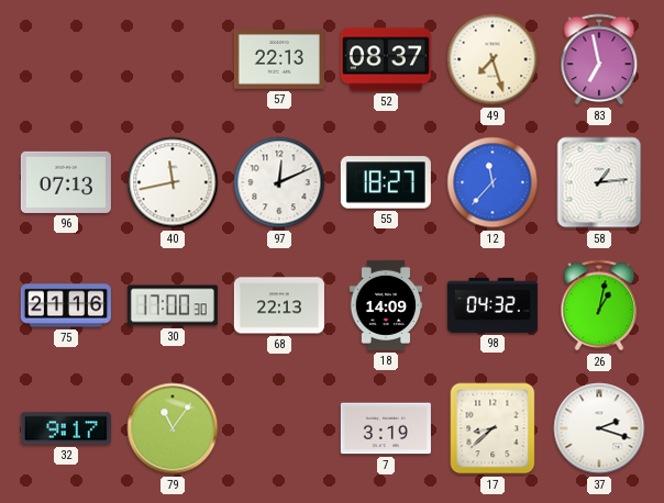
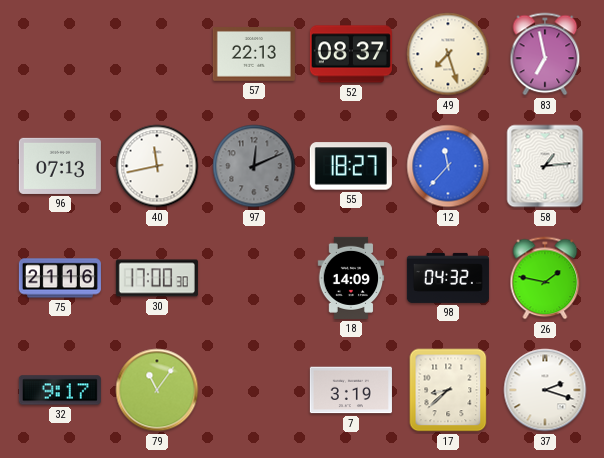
97 dial: white -> grey
68: 22:13 -> none
26: 1:02 -> 1:47
